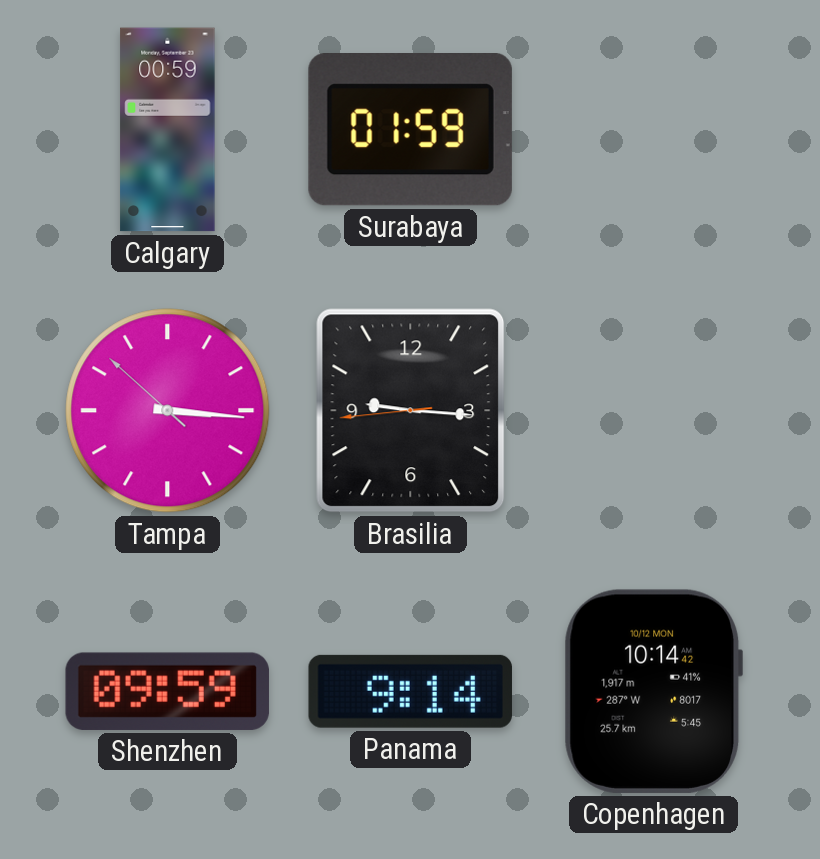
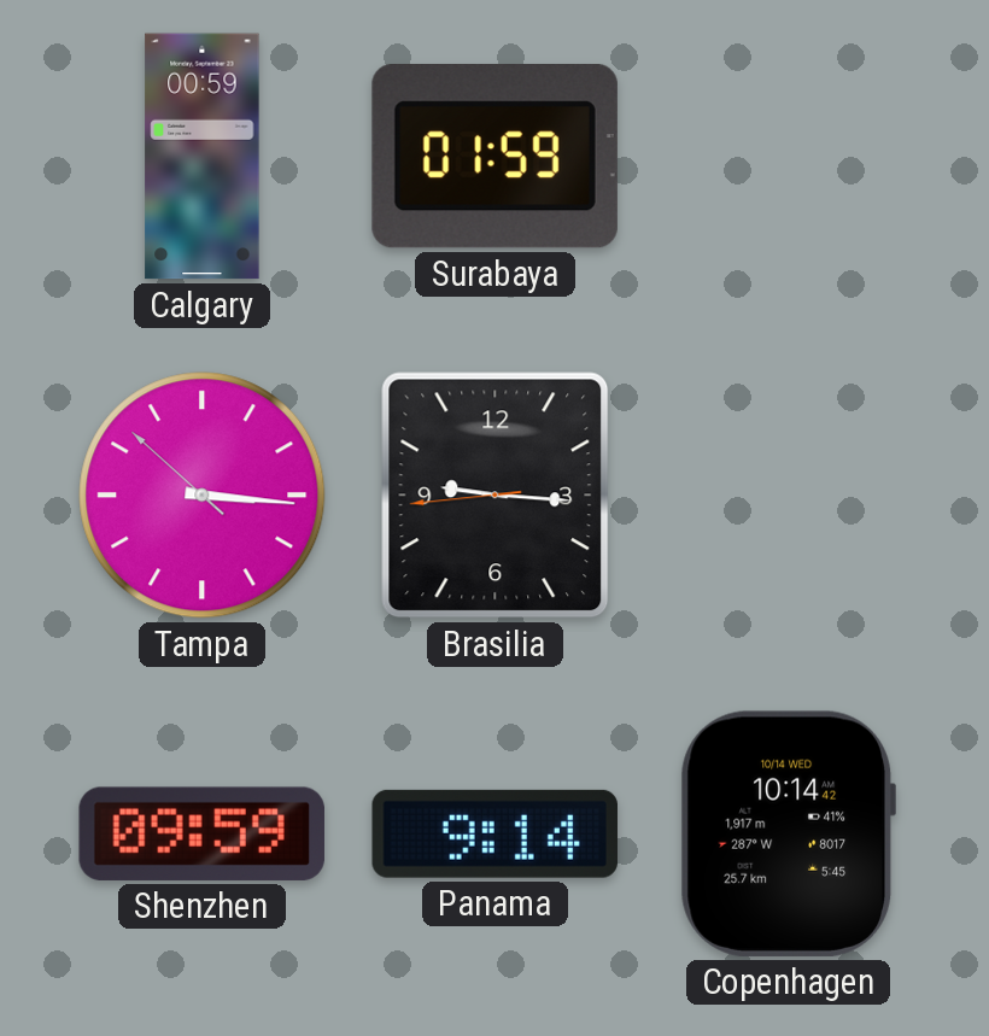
Copenhagen date: 10/12 MON -> 10/14 WED
